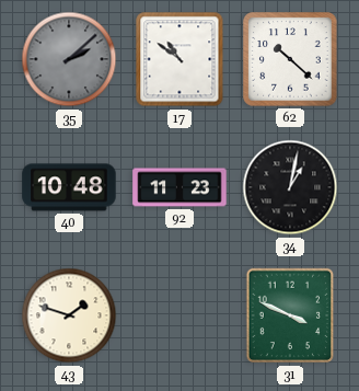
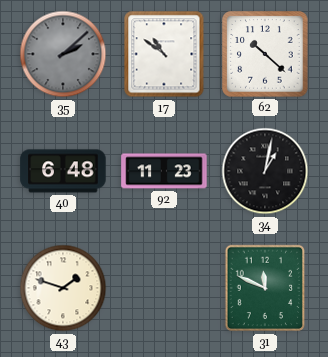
40: 10:48 -> 6:48
31: 3:49 -> 11:49
